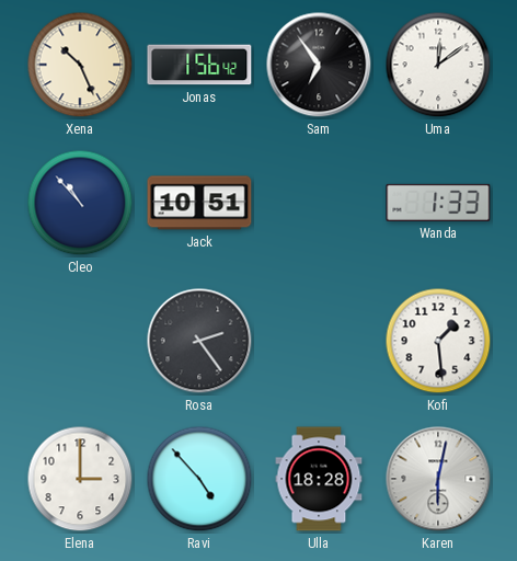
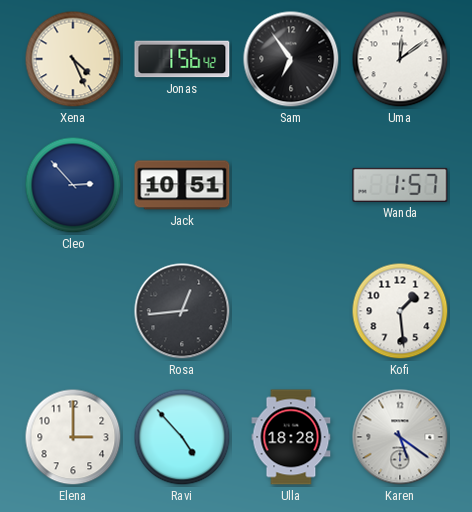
Xena: 10:26 -> 4:26
Cleo: 10:53 -> 2:53
Wanda: 1:33 -> 1:57
Rosa: 2:24 -> 12:44
Karen: 6:02 -> 5:21
